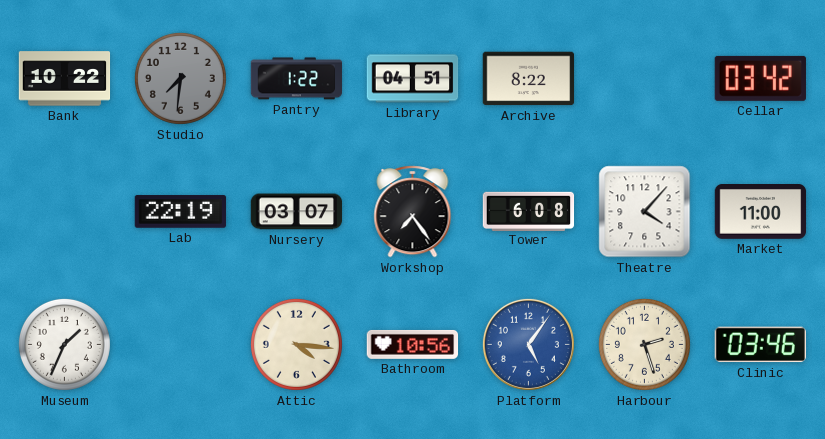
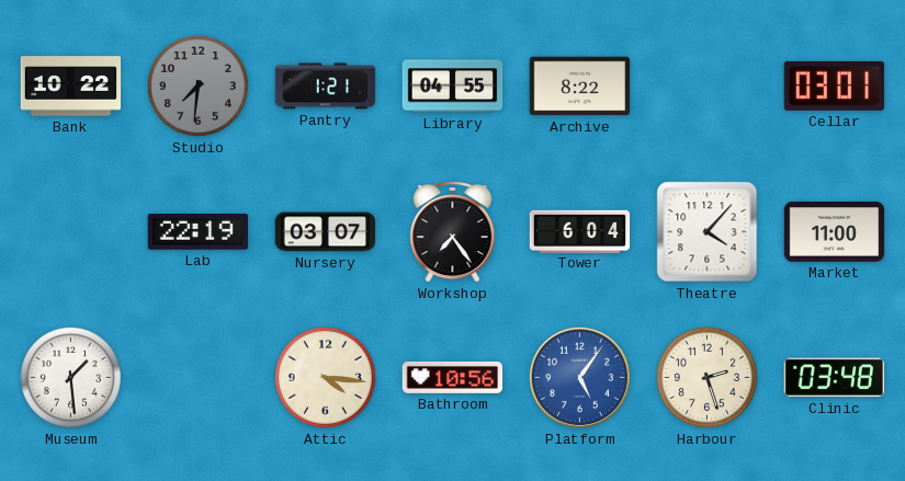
Pantry: 1:22 -> 1:21
Library: 04:51 -> 04:55
Cellar: 03:42 -> 03:01
Tower: 6:08 -> 6:04
Museum: 1:34 -> 1:29
Clinic: 03:46 -> 03:48
